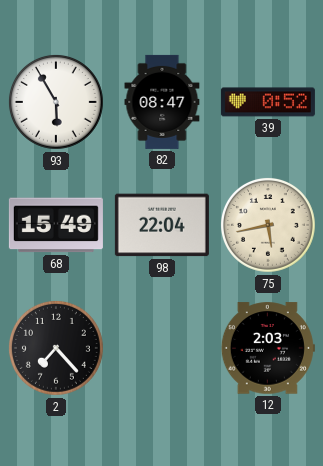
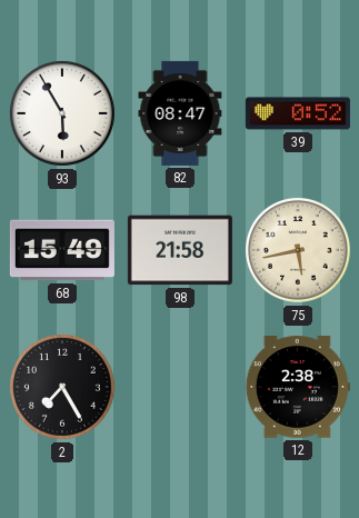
98: 22:04 -> 21:58
2: 7:23 -> 7:25
12: 2:03 -> 2:38
